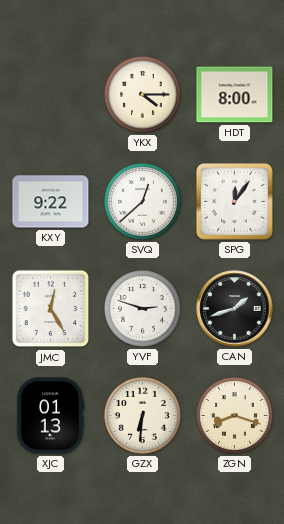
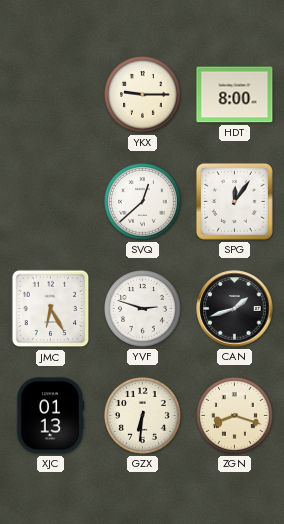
YKX: 4:15 -> 9:15
KXY: 9:22 -> none
JMC: 12:25 -> 6:25
